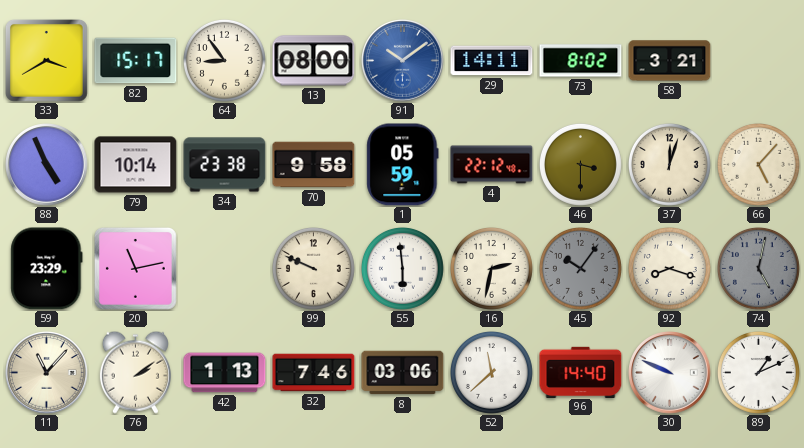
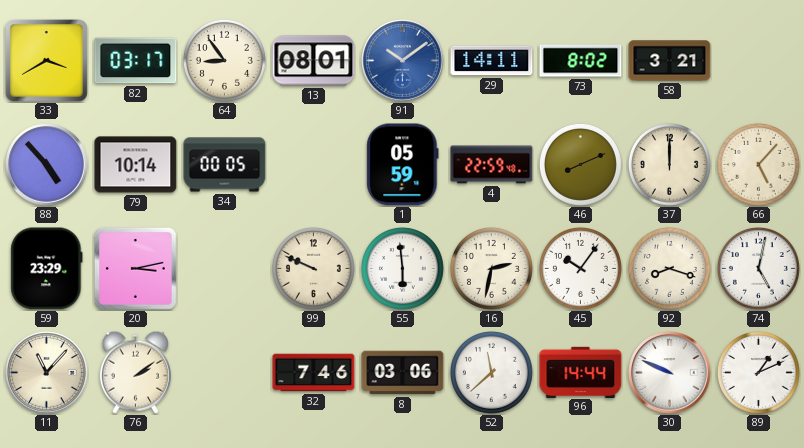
82: 15:17 -> 03:17
13: 08:00 -> 08:01
88: 4:56 -> 4:53
34: 23:38 -> 00:05
70: 9:58 -> none
4: 22:12 -> 22:59
46: 3:30 -> 8:11
37: 12:03 -> 12:00
20: 11:13 -> 3:13
45 dial: grey -> white
74 dial: grey -> white
42: 1:13 -> none
96: 14:40 -> 14:44
